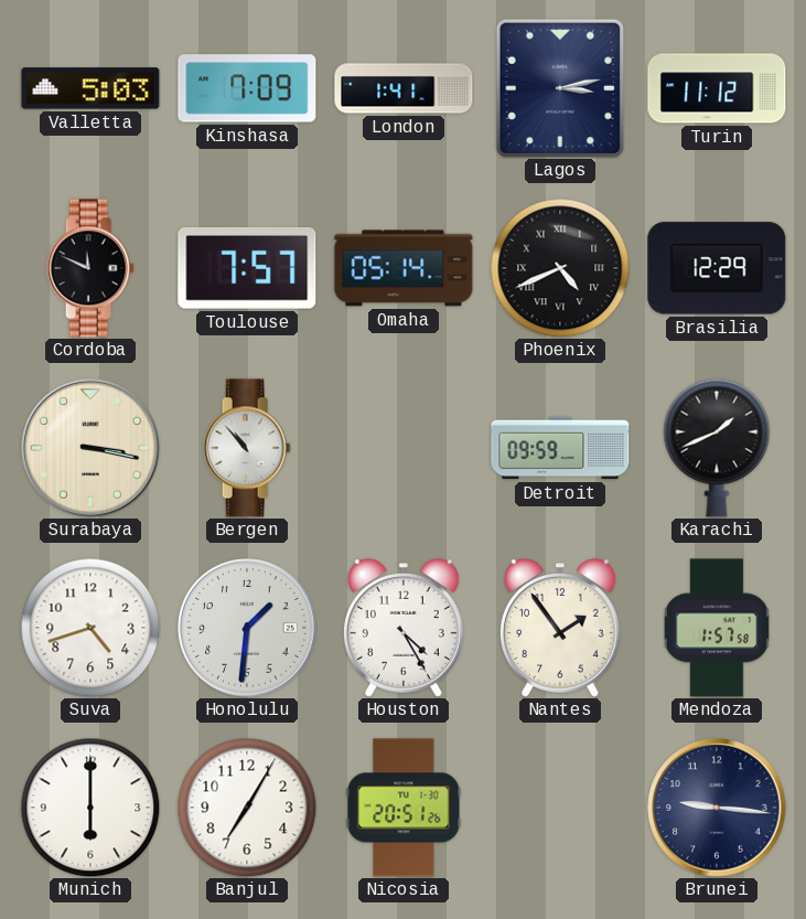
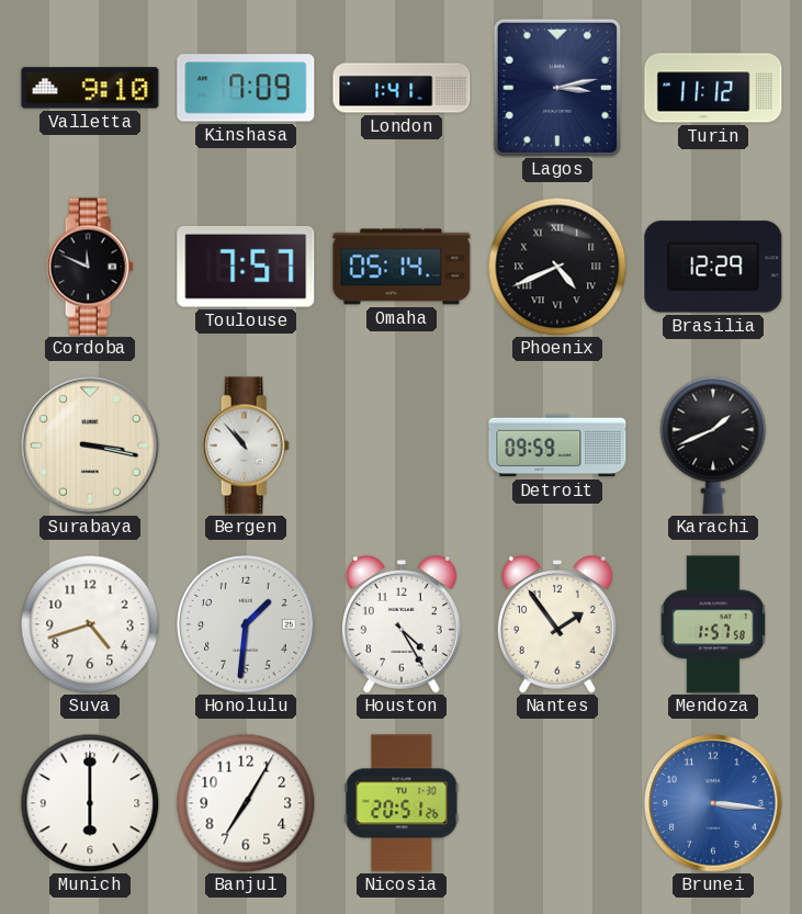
Valletta: 5:03 -> 9:10
Brunei: 9:16 -> 3:16
Brunei dial: navy -> blue
